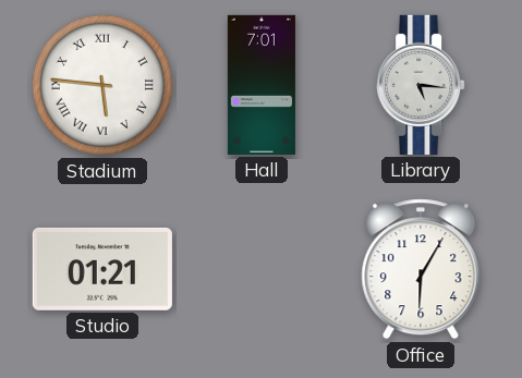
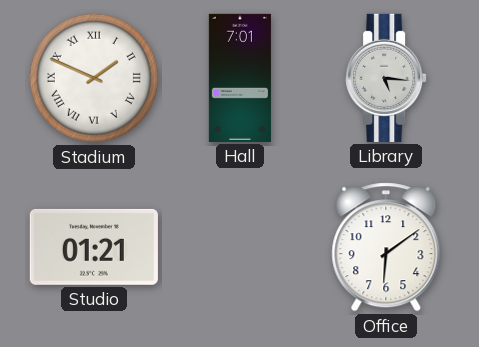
Stadium: 5:46 -> 1:49
Office: 6:05 -> 6:09
